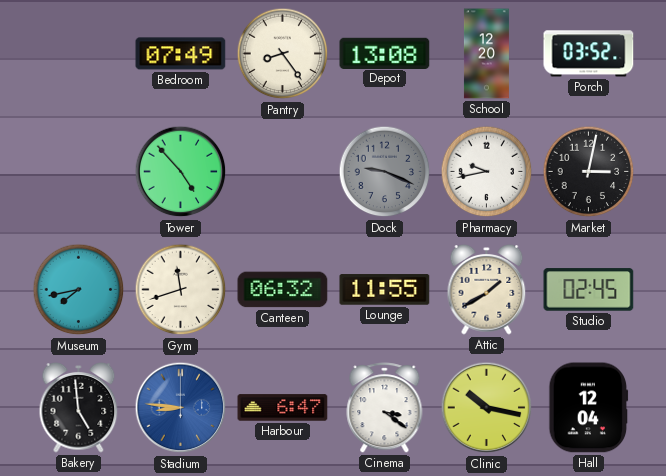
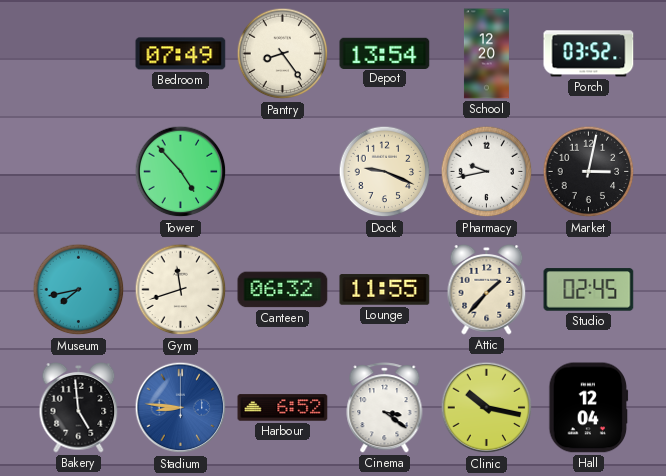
Depot: 13:08 -> 13:54
Dock dial: grey -> cream
Attic: 1:40 -> 1:37
Harbour: 6:47 -> 6:52
